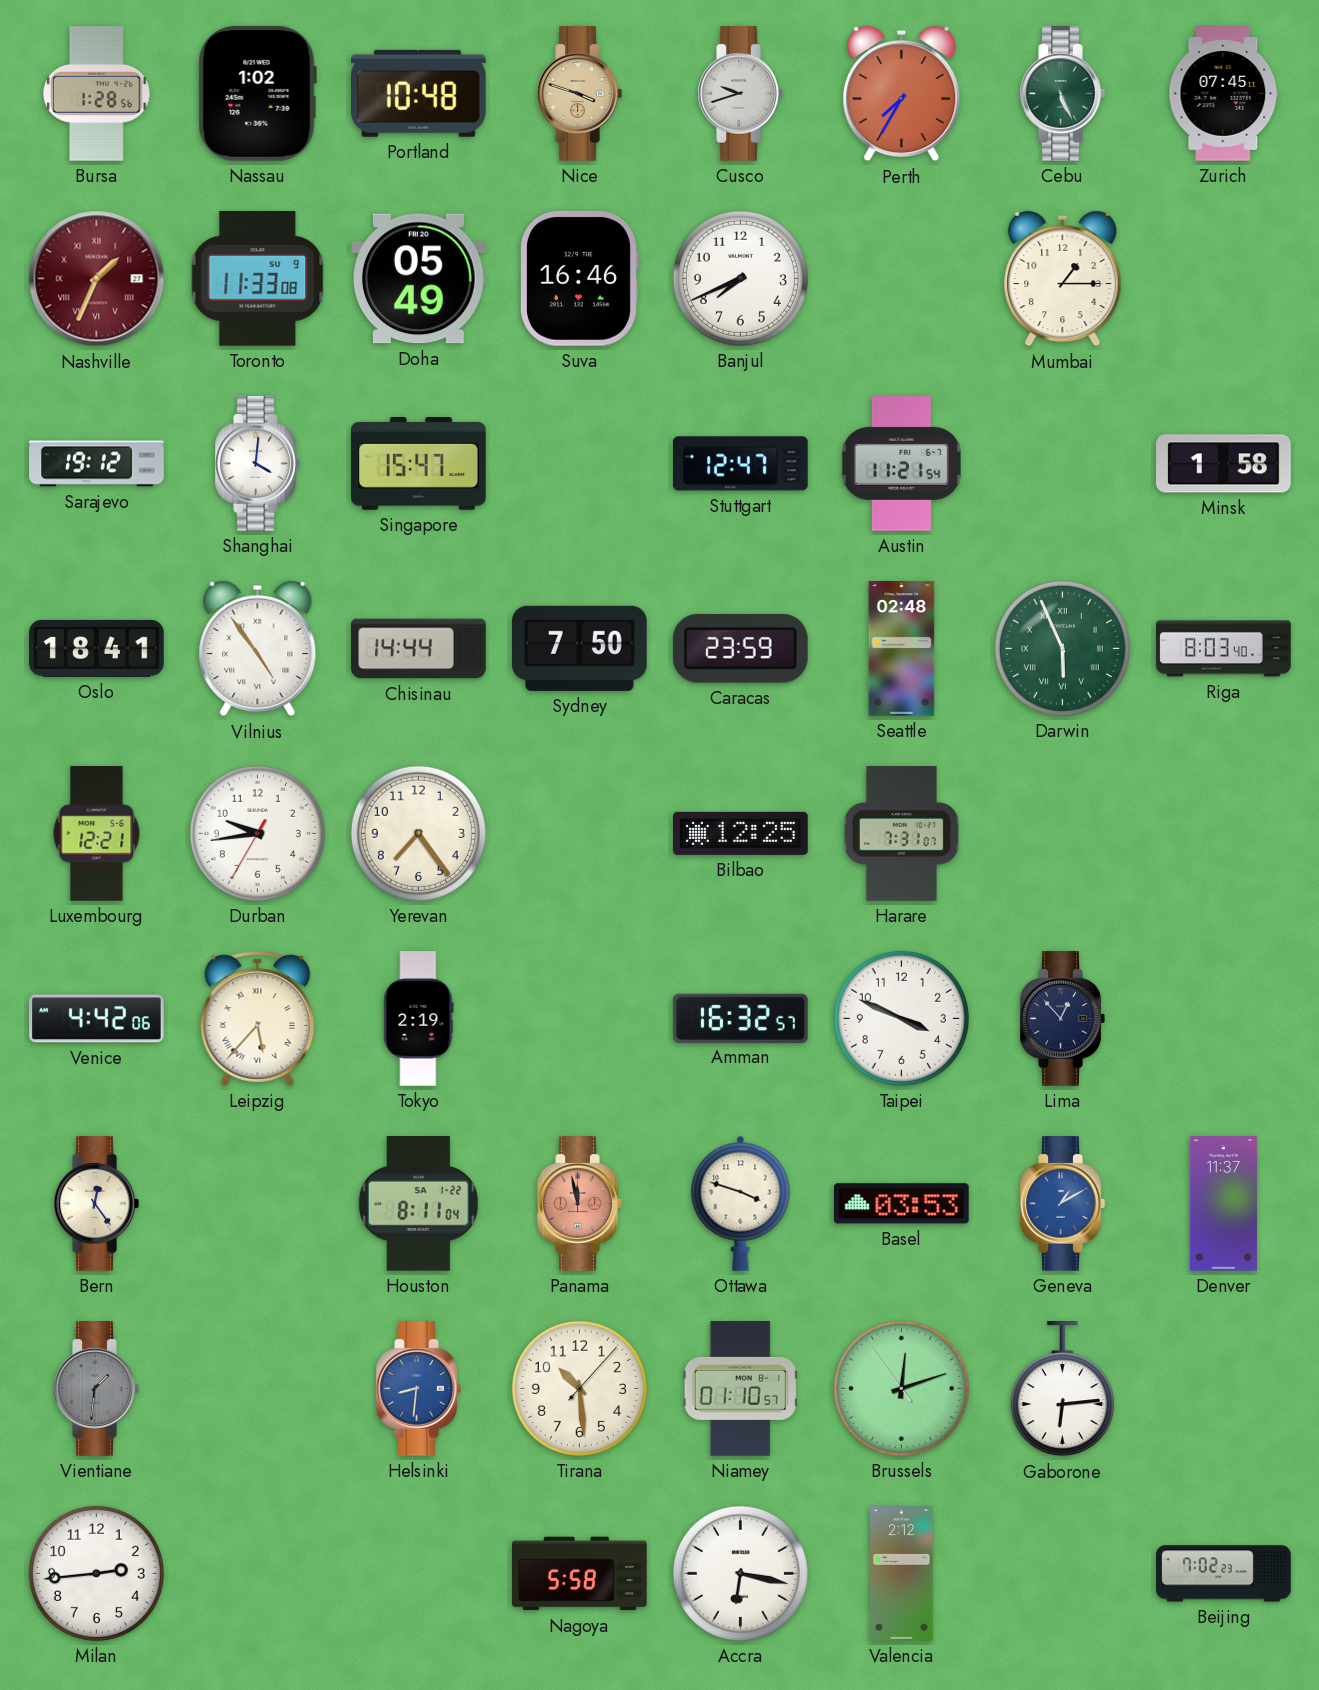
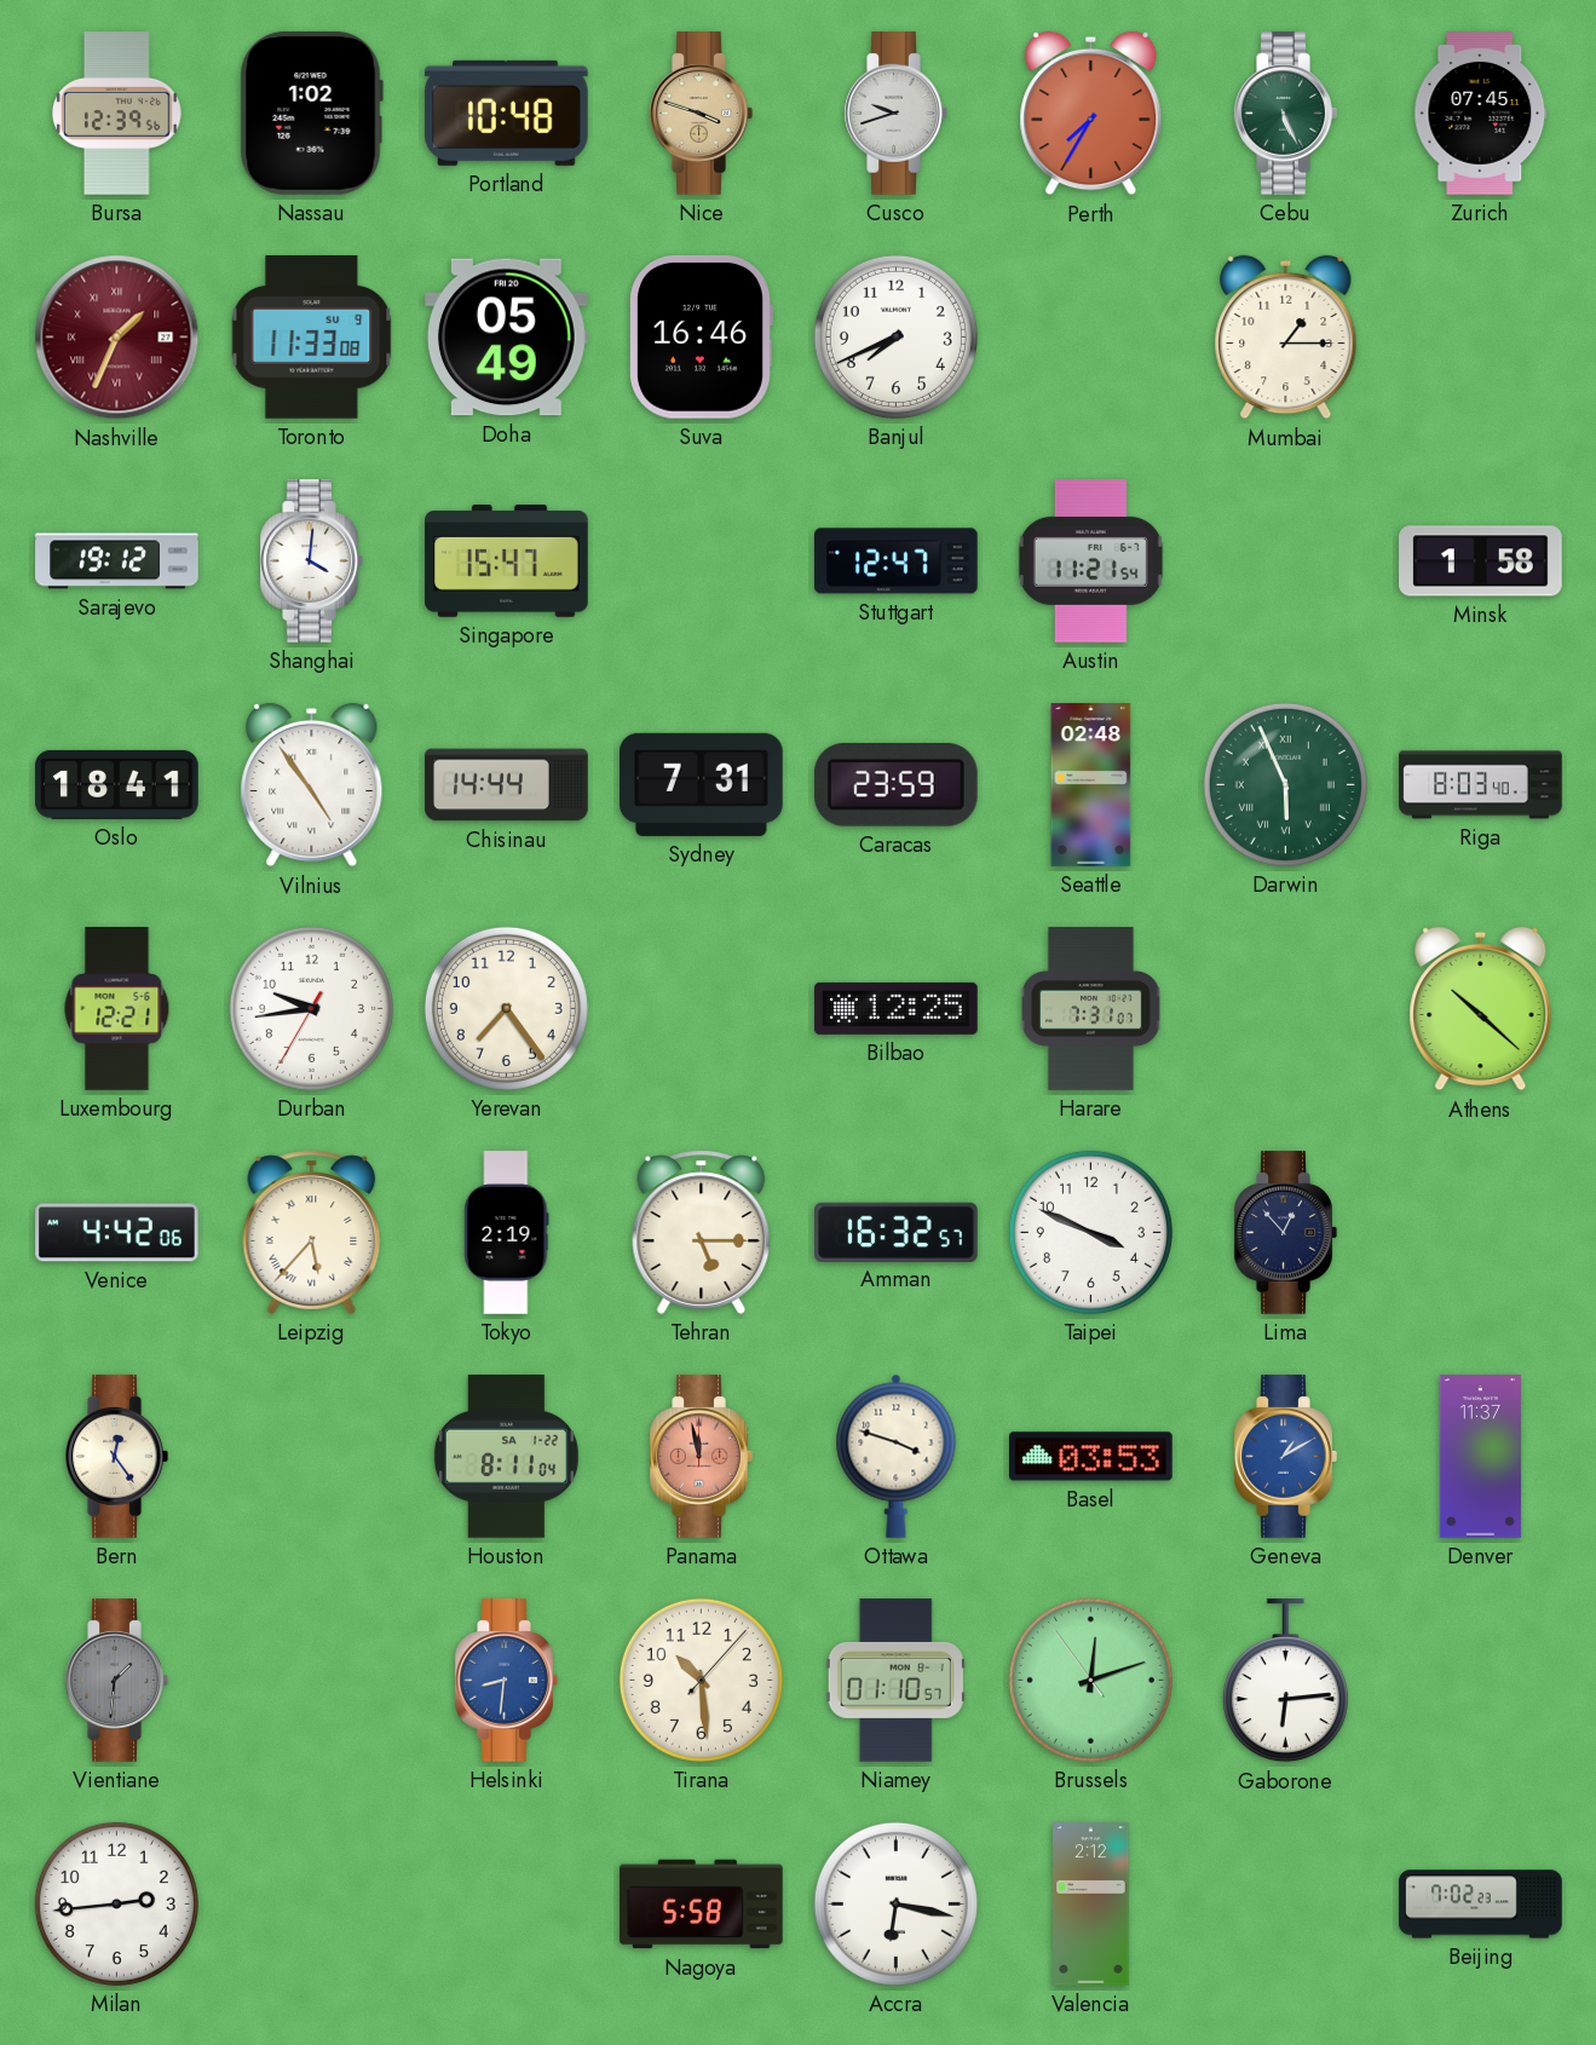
Bursa: 1:28 -> 12:39
Sydney: 7:50 -> 7:31
Athens: none -> 10:22
Tehran: none -> 5:15
